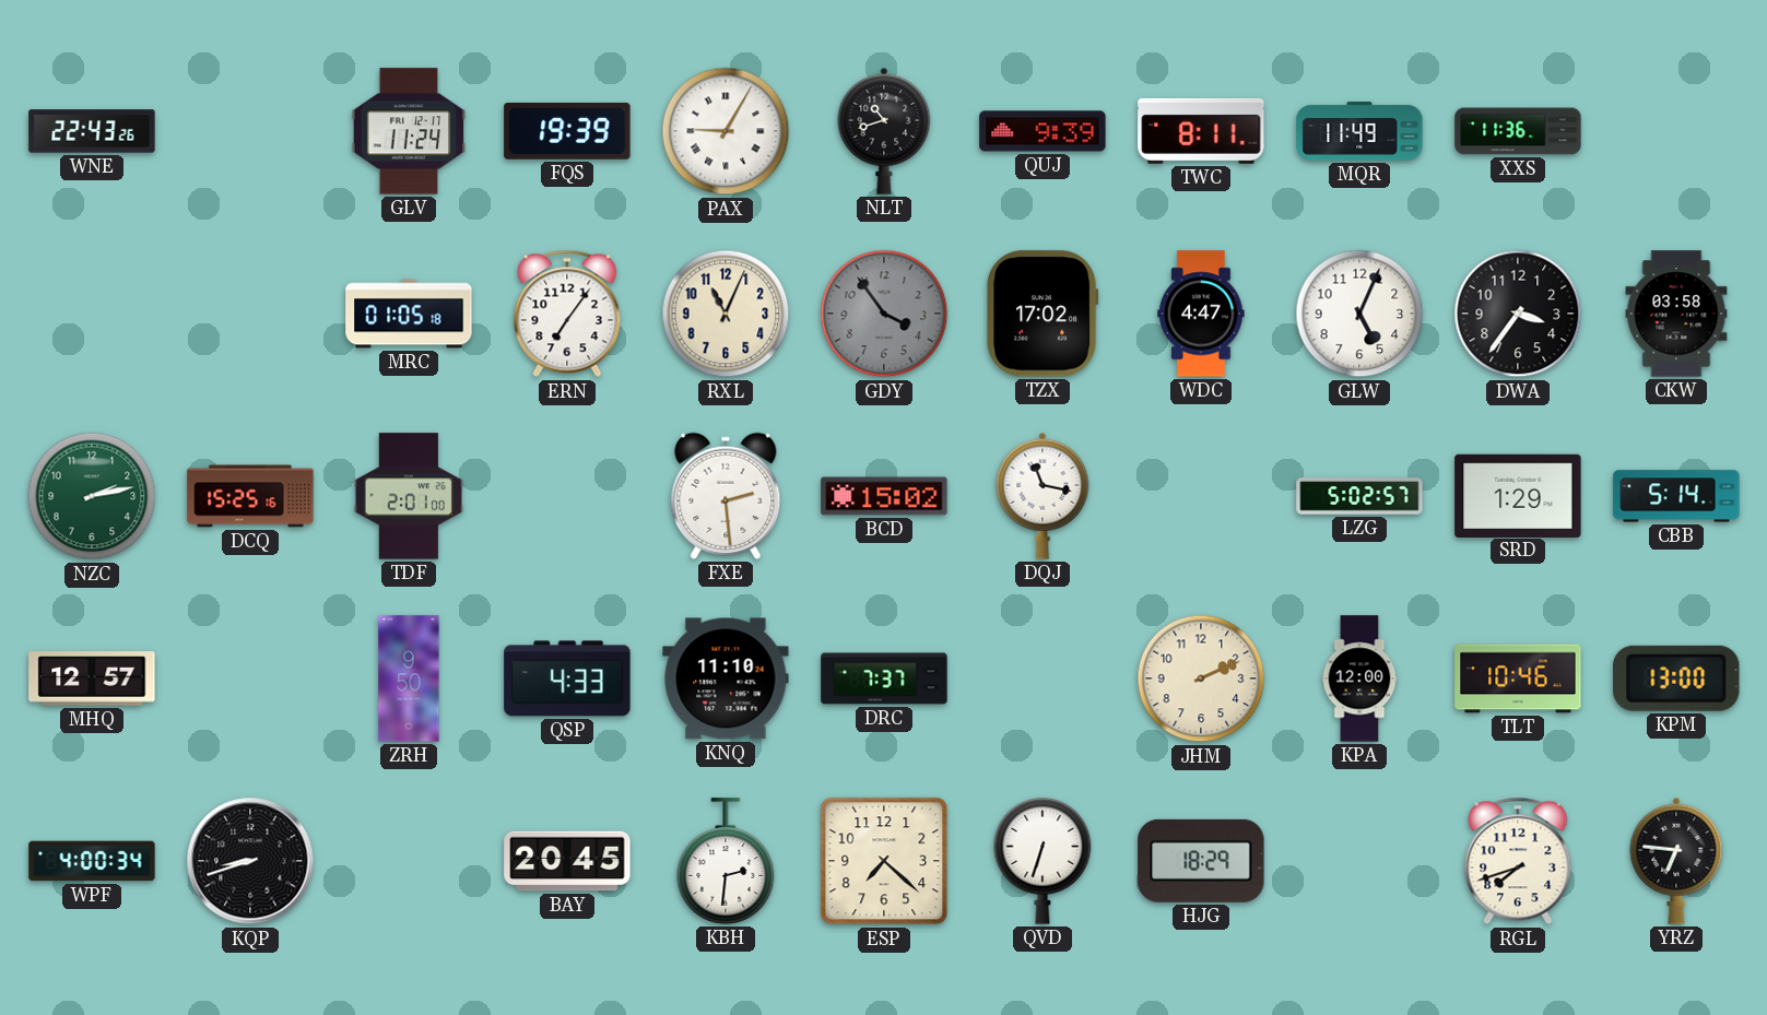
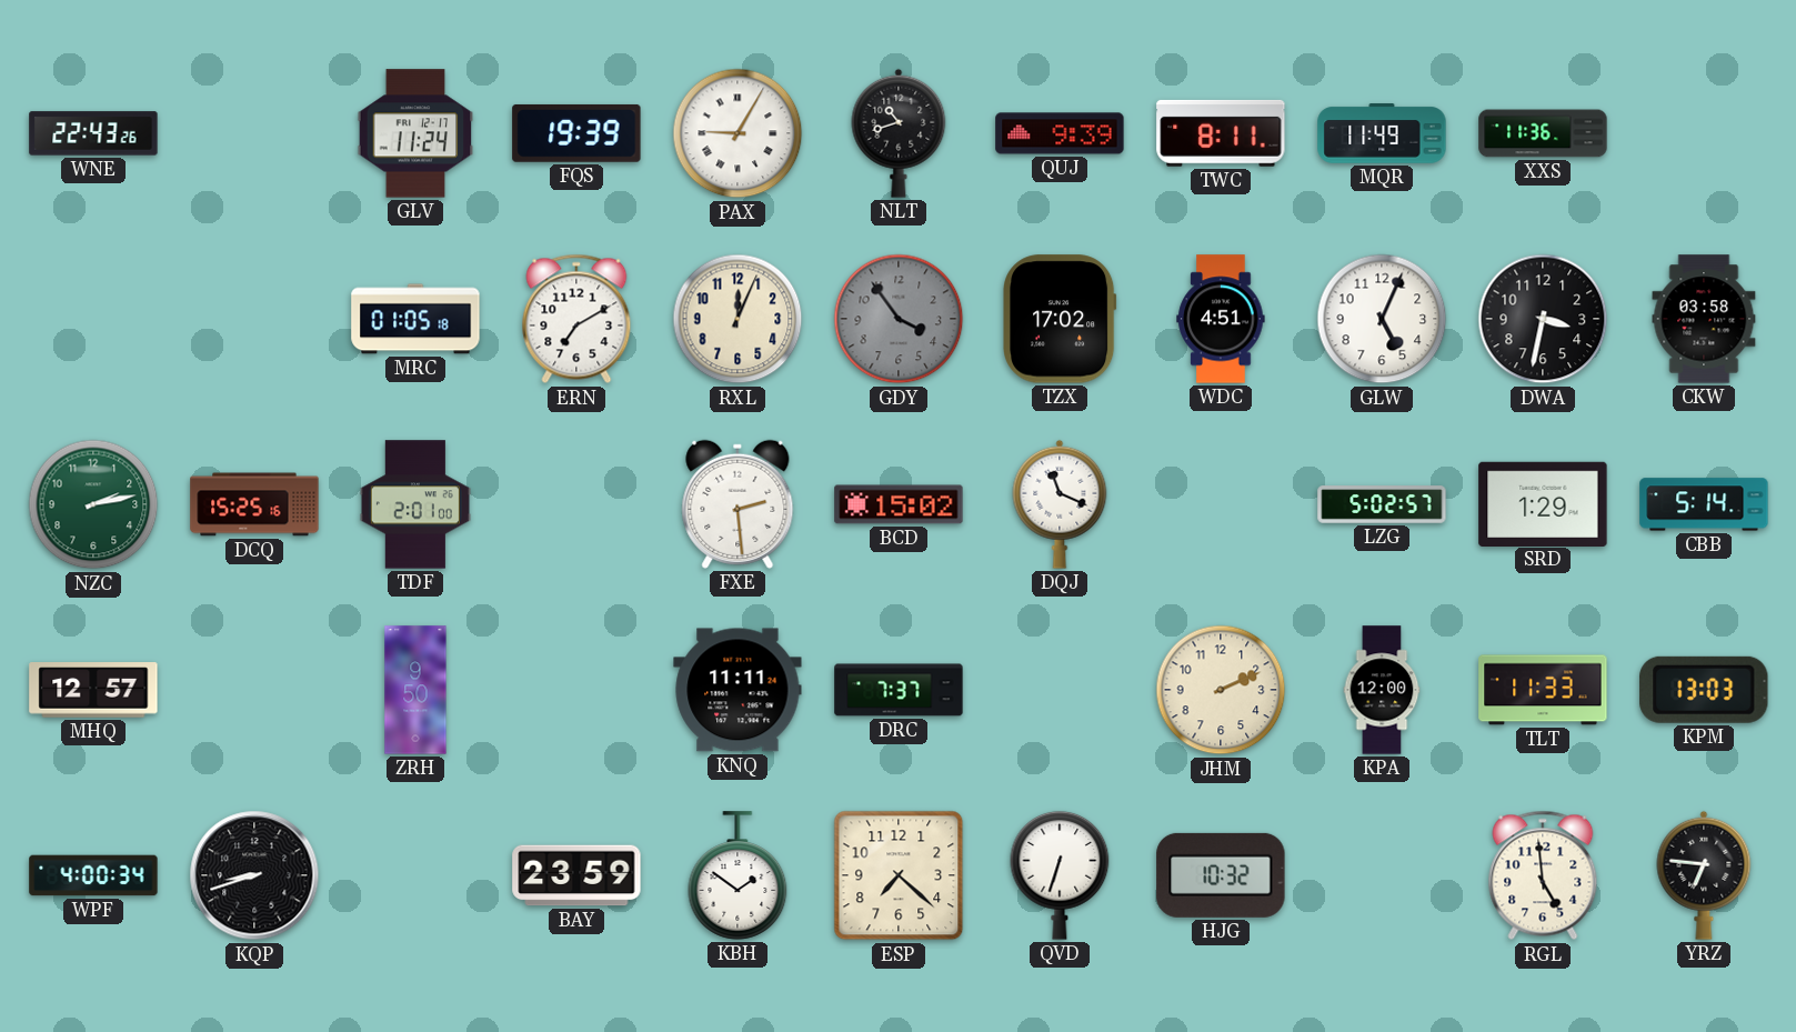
ERN: 7:06 -> 7:10
RXL: 11:04 -> 12:04
WDC: 4:47 -> 4:51
DWA: 3:36 -> 3:32
DQJ: 11:17 -> 11:19
QSP: 4:33 -> none
KNQ: 11:10 -> 11:11
TLT: 10:46 -> 11:33
KPM: 13:00 -> 13:03
BAY: 20:45 -> 23:59
KBH: 2:31 -> 1:51
HJG: 18:29 -> 10:32
RGL: 7:42 -> 4:59
